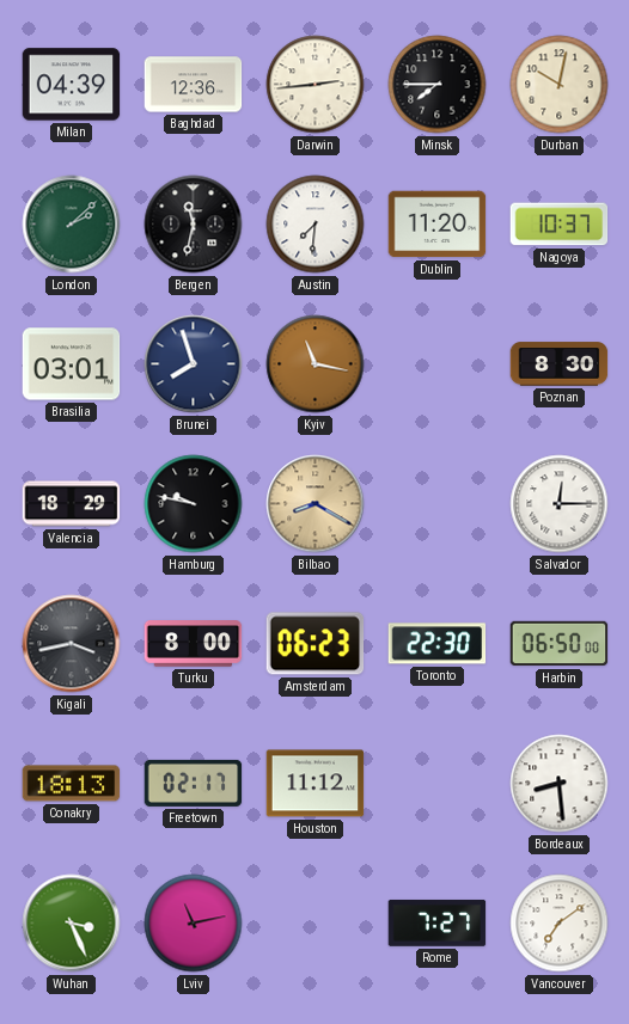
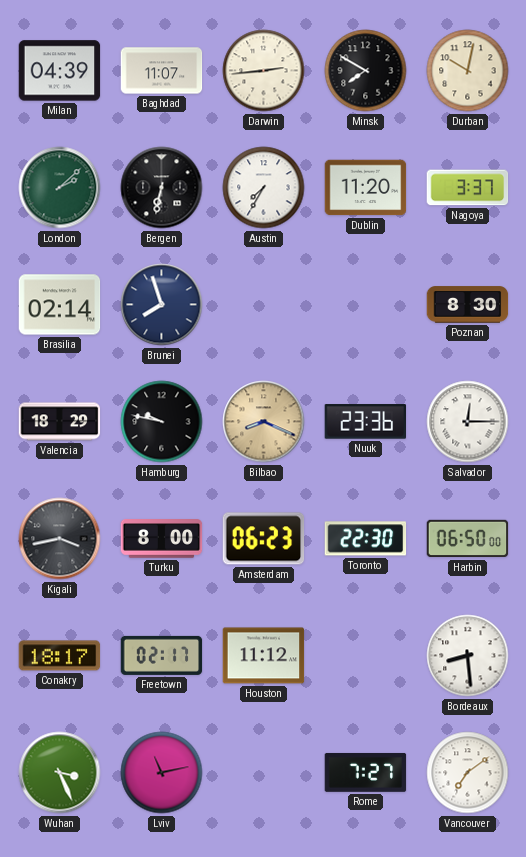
Baghdad: 12:36 -> 11:07
Minsk: 7:45 -> 7:50
Bergen: 11:32 -> 6:32
Austin: 7:31 -> 7:35
Nagoya: 10:37 -> 3:37
Brasilia: 03:01 -> 02:14
Kyiv: 11:17 -> none
Bilbao: 8:20 -> 8:19
Nuuk: none -> 23:36
Conakry: 18:13 -> 18:17
